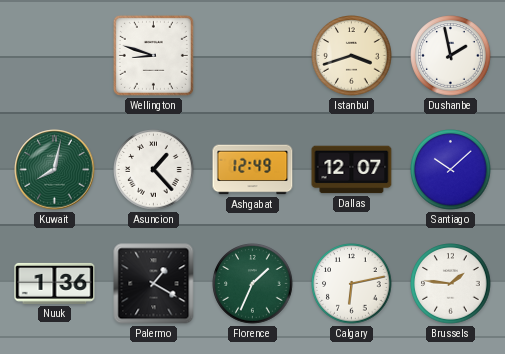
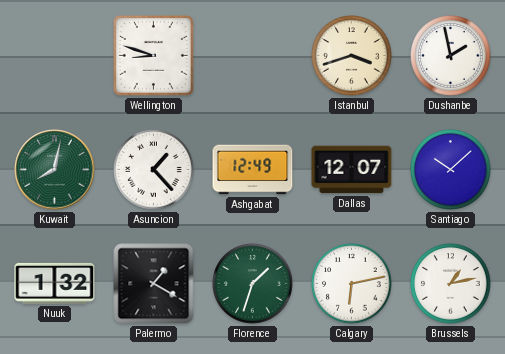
Nuuk: 1:36 -> 1:32
Florence: 1:34 -> 1:33
Brussels: 1:46 -> 1:13
